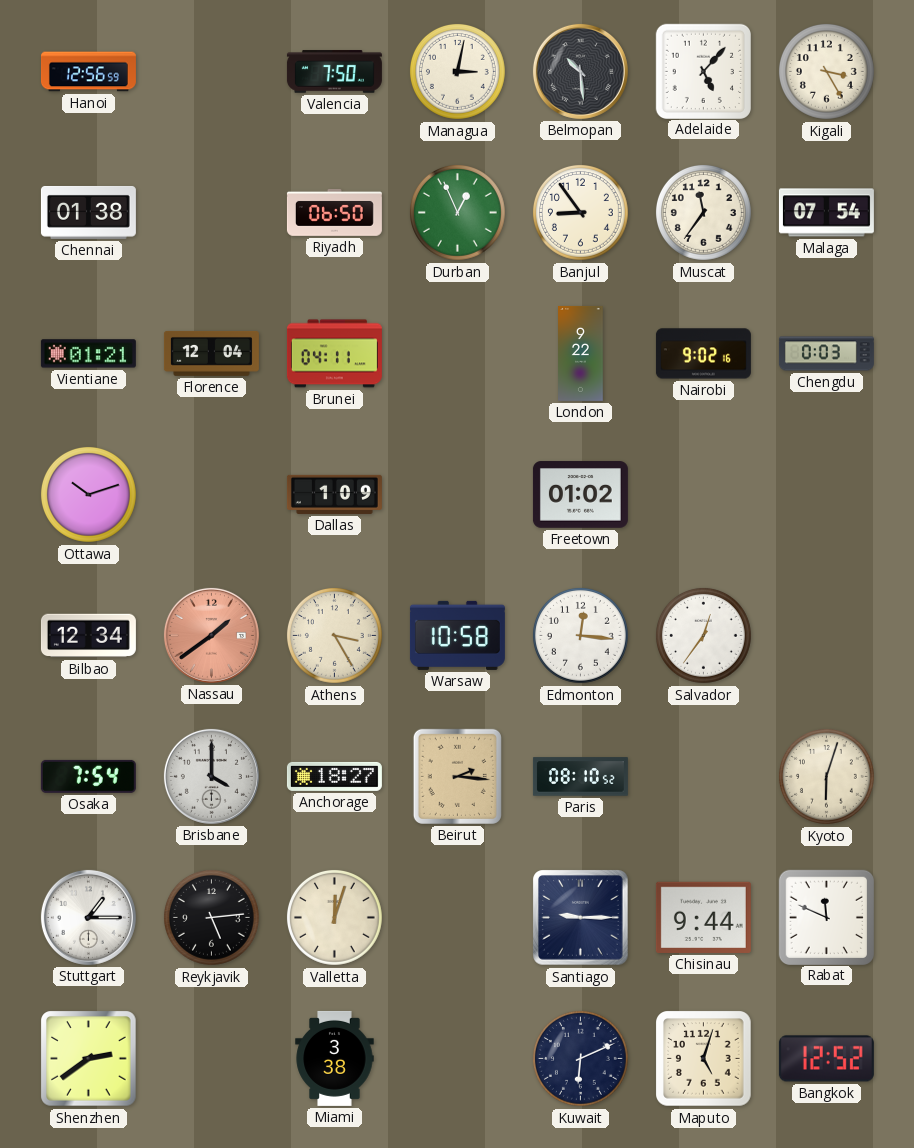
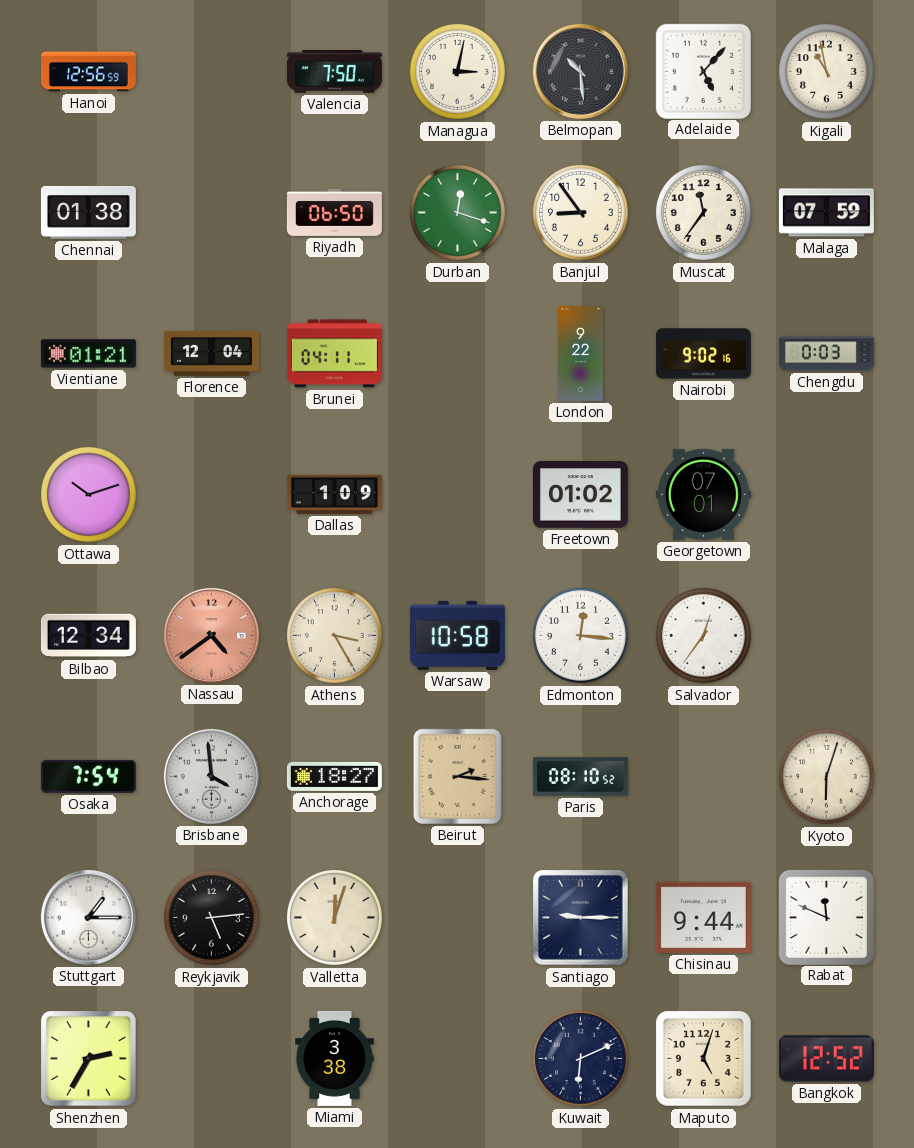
Kigali: 3:25 -> 10:58
Durban: 12:56 -> 12:18
Malaga: 07:54 -> 07:59
Georgetown: none -> 07:01
Nassau: 1:39 -> 4:39
Brisbane: 4:00 -> 3:59
Shenzhen: 2:39 -> 2:35
